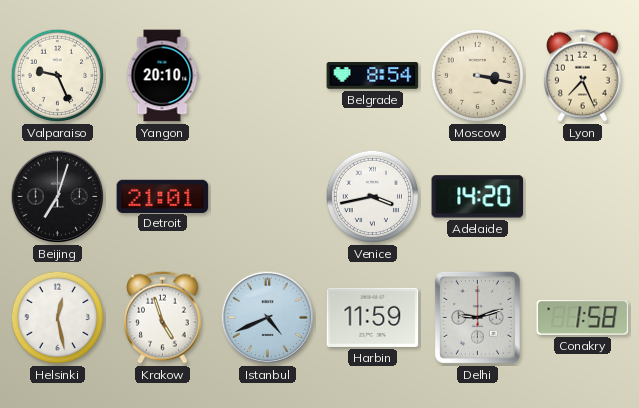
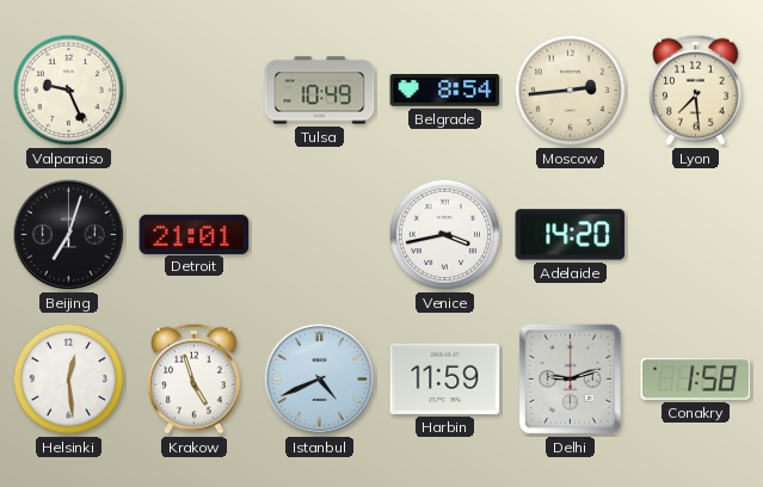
Yangon: 20:10 -> none
Tulsa: none -> 10:49
Moscow: 3:17 -> 2:44
Lyon: 7:26 -> 7:29
Helsinki: 12:28 -> 12:29
